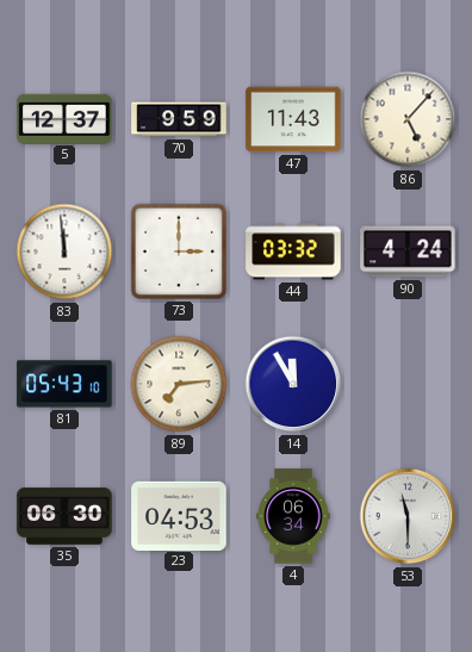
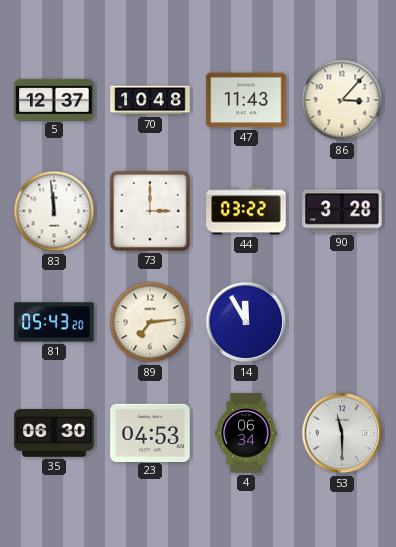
70: 9:59 -> 10:48
86: 5:07 -> 3:07
44: 03:32 -> 03:22
90: 4:24 -> 3:28
81: 05:43:10 -> 05:43:20
